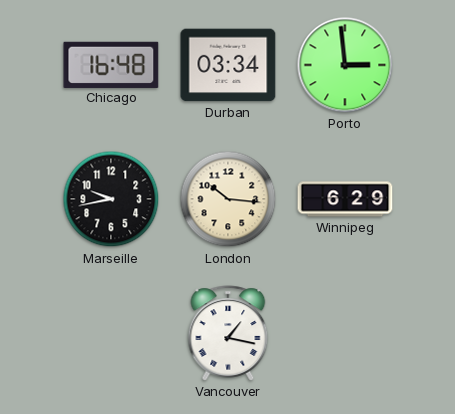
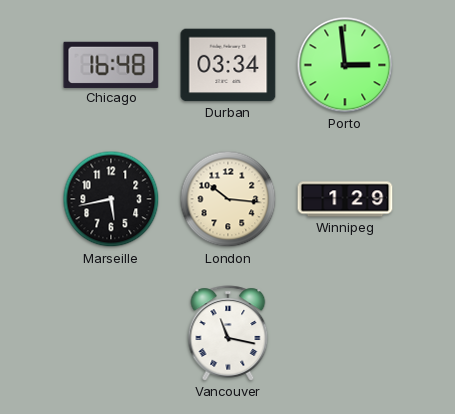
Marseille: 9:43 -> 5:43
Winnipeg: 6:29 -> 1:29
Vancouver: 1:17 -> 11:17
